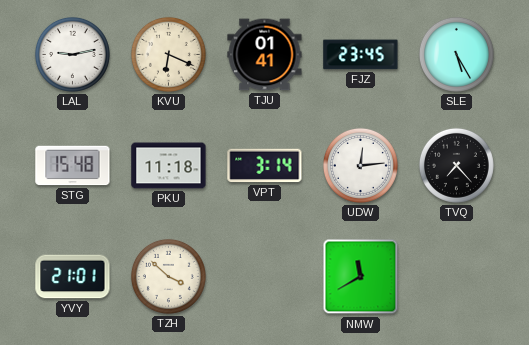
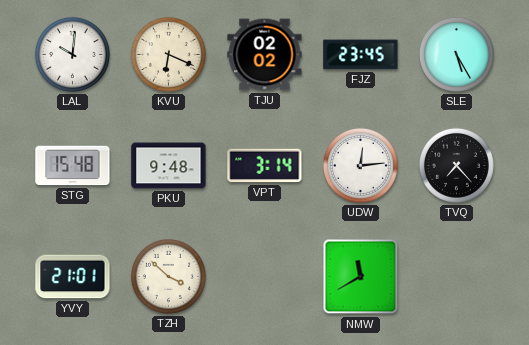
LAL: 9:13 -> 10:01
TJU: 01:41 -> 02:02
PKU: 11:18 -> 9:48
